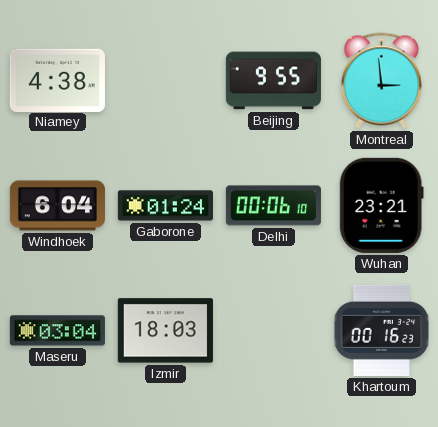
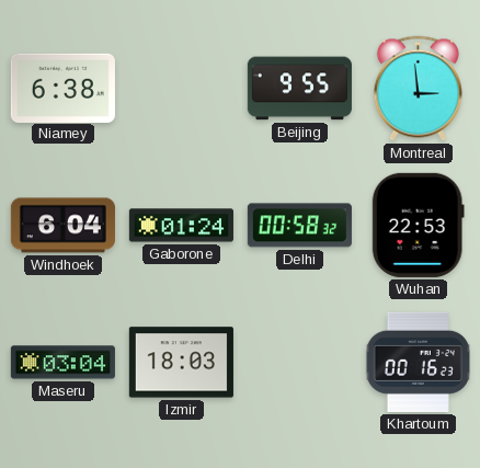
Niamey: 4:38 -> 6:38
Delhi: 00:06 -> 00:58
Wuhan: 23:21 -> 22:53
